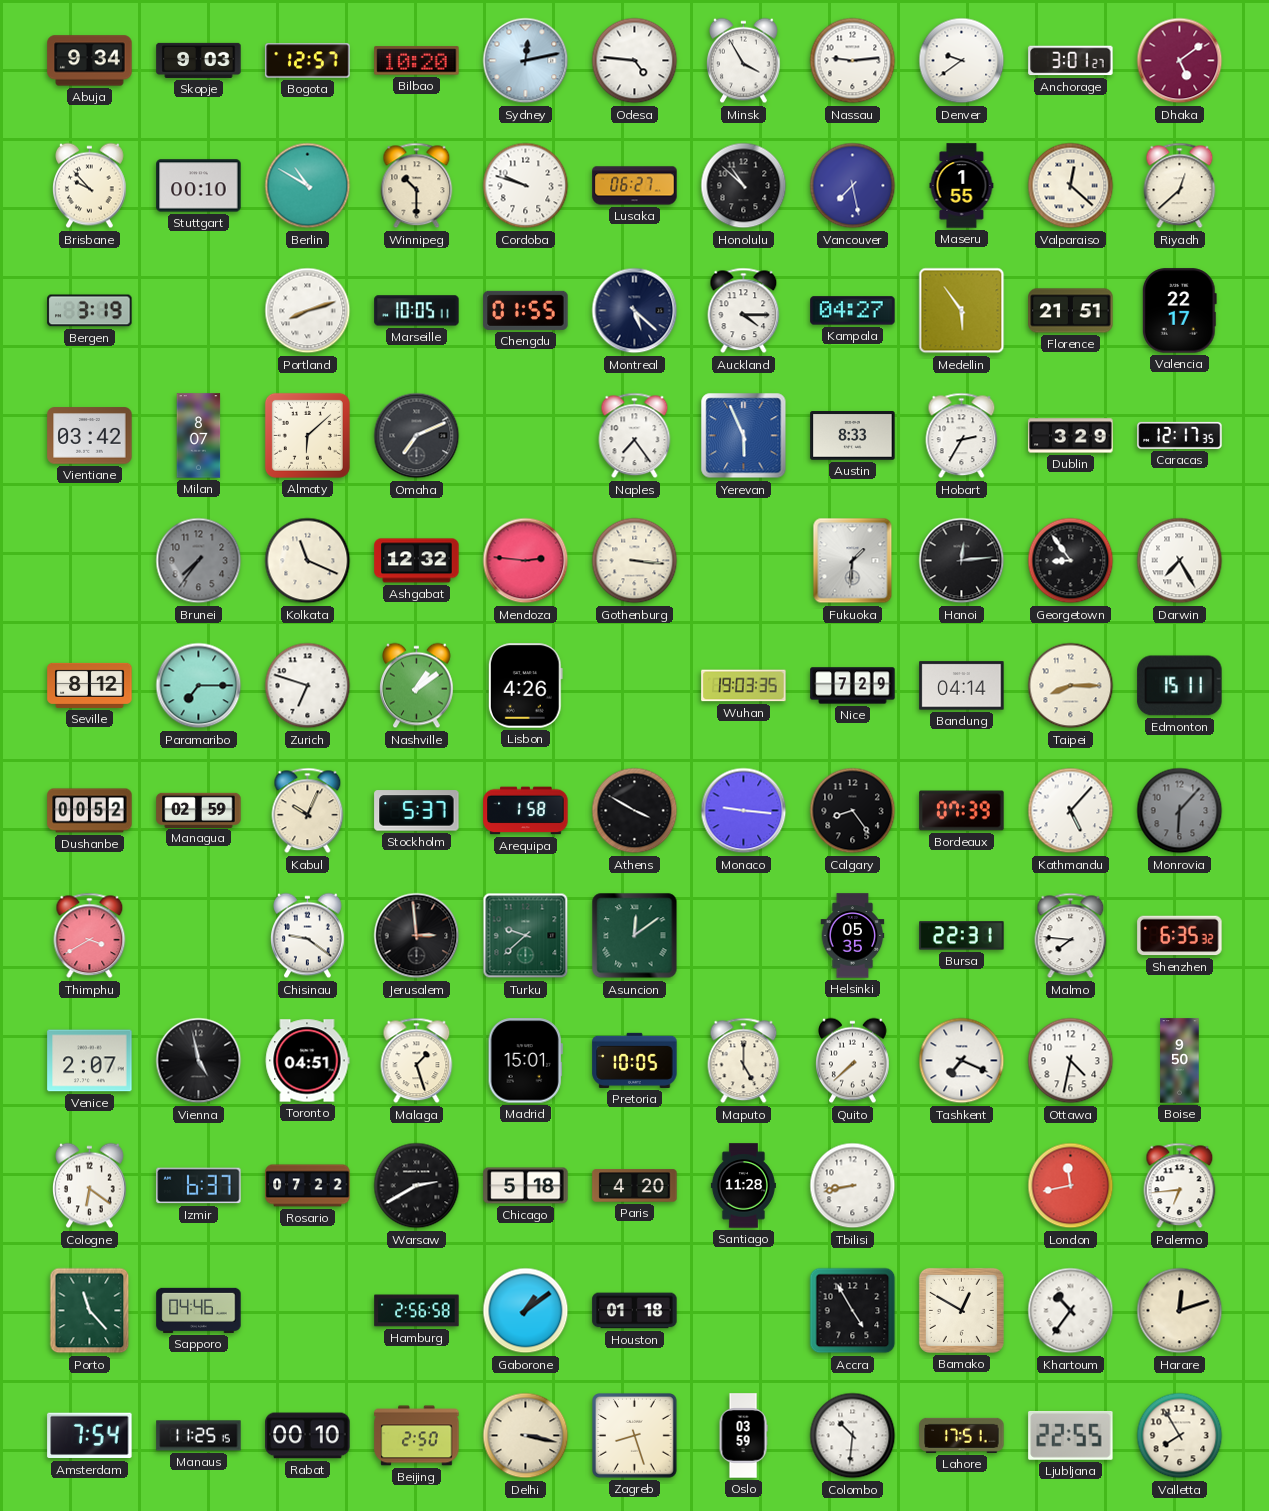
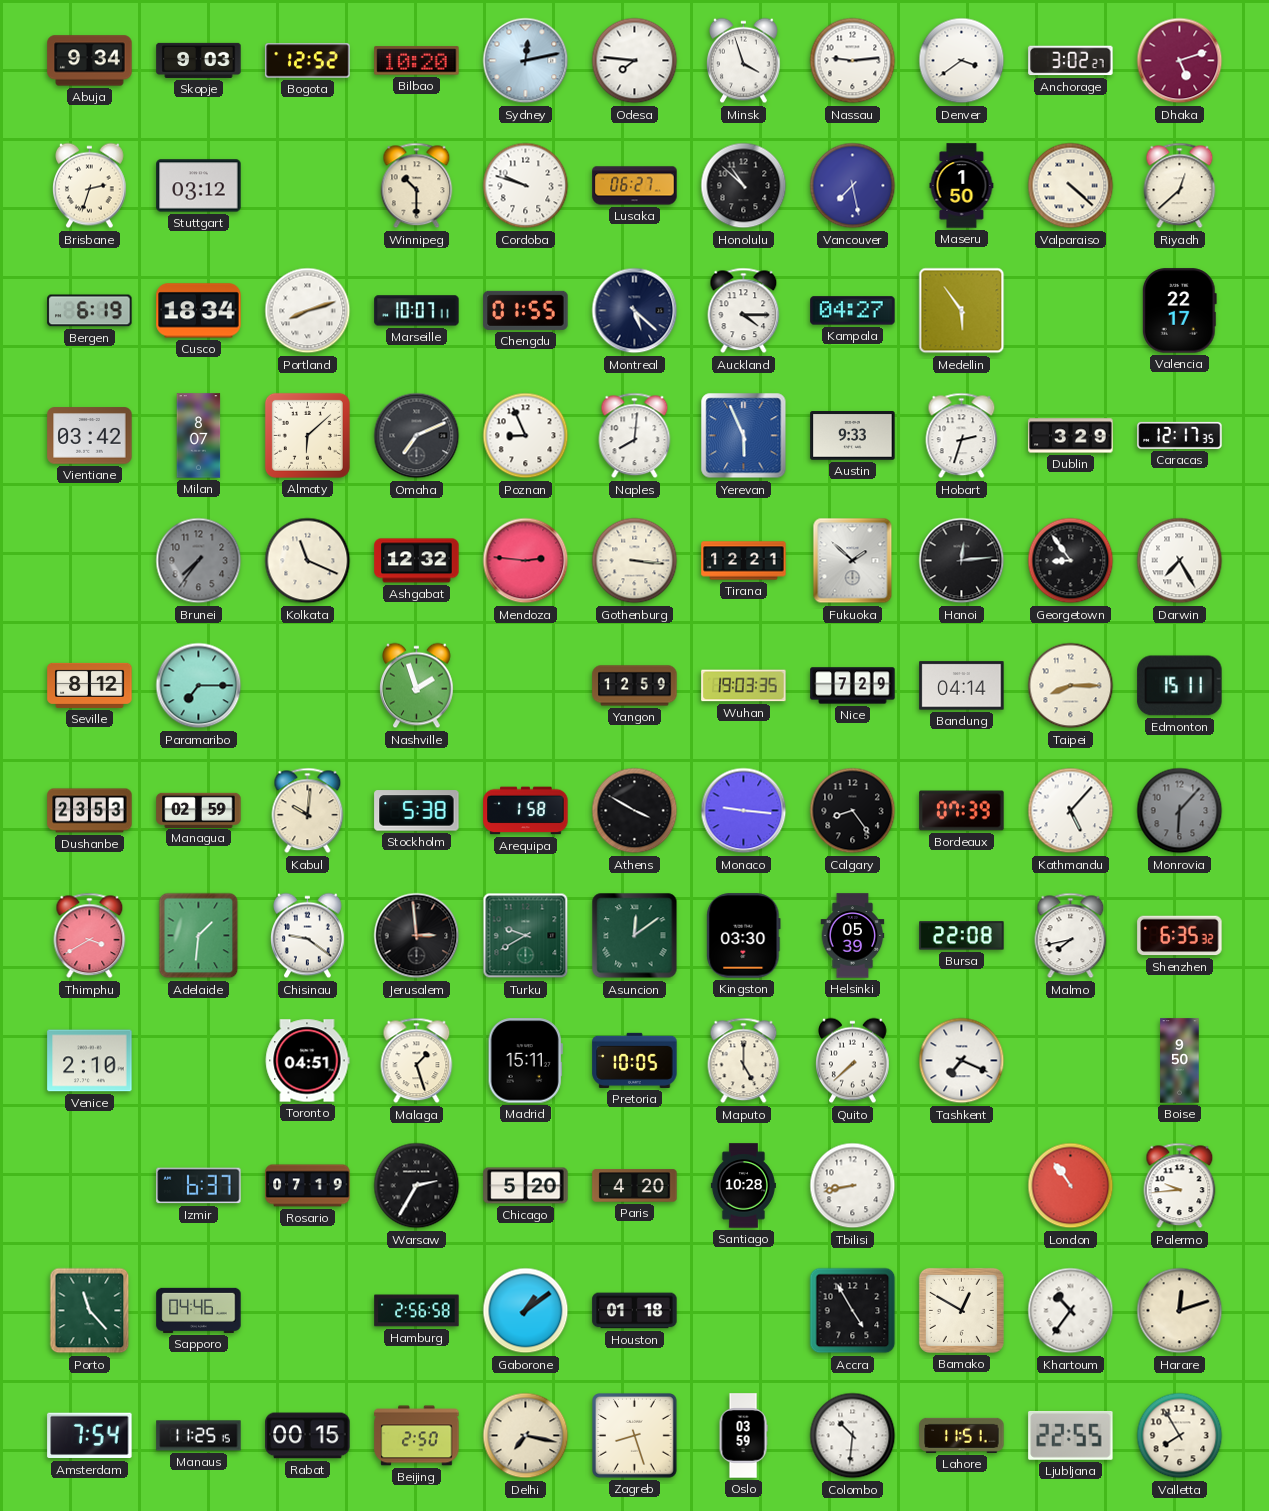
Bogota: 12:57 -> 12:52
Odesa: 4:46 -> 7:46
Minsk: 3:55 -> 3:57
Denver: 9:39 -> 3:39
Anchorage: 3:01 -> 3:02
Dhaka: 5:09 -> 5:12
Brisbane: 9:53 -> 2:33
Stuttgart: 00:10 -> 03:12
Berlin: 10:50 -> none
Maseru: 1:55 -> 1:50
Valparaiso: 12:22 -> 4:22
Bergen: 3:19 -> 6:19
Cusco: none -> 18:34
Marseille: 10:05 -> 10:07
Florence: 21:51 -> none
Poznan: none -> 8:56
Naples: 7:24 -> 8:01
Austin: 8:33 -> 9:33
Hobart: 2:35 -> 2:33
Tirana: none -> 12:21
Fukuoka: 1:31 -> 1:52
Zurich: 6:48 -> none
Nashville: 1:09 -> 1:57
Lisbon: 4:26 -> none
Yangon: none -> 12:59
Dushanbe: 00:52 -> 23:53
Kabul: 10:04 -> 10:01
Stockholm: 5:37 -> 5:38
Adelaide: none -> 1:31
Turku: 9:38 -> 9:40
Kingston: none -> 03:30
Helsinki: 05:35 -> 05:39
Bursa: 22:31 -> 22:08
Malmo: 7:46 -> 7:43
Venice: 2:07 -> 2:10
Vienna: 4:58 -> none
Madrid: 15:01 -> 15:11
Ottawa: 4:32 -> none
Cologne: 6:21 -> none
Rosario: 07:22 -> 07:19
Warsaw: 2:40 -> 2:35
Chicago: 5:18 -> 5:20
Santiago: 11:28 -> 10:28
London: 11:43 -> 10:54
Palermo: 6:44 -> 9:44
Rabat: 00:10 -> 00:15
Delhi: 3:17 -> 7:17
Lahore: 17:51 -> 11:51
